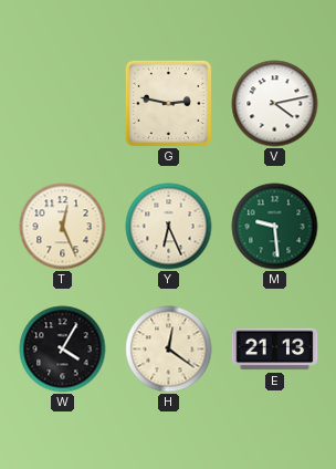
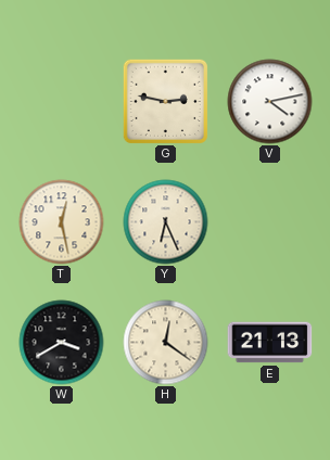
T: 12:26 -> 12:28
M: 9:29 -> none
W: 4:05 -> 3:40
